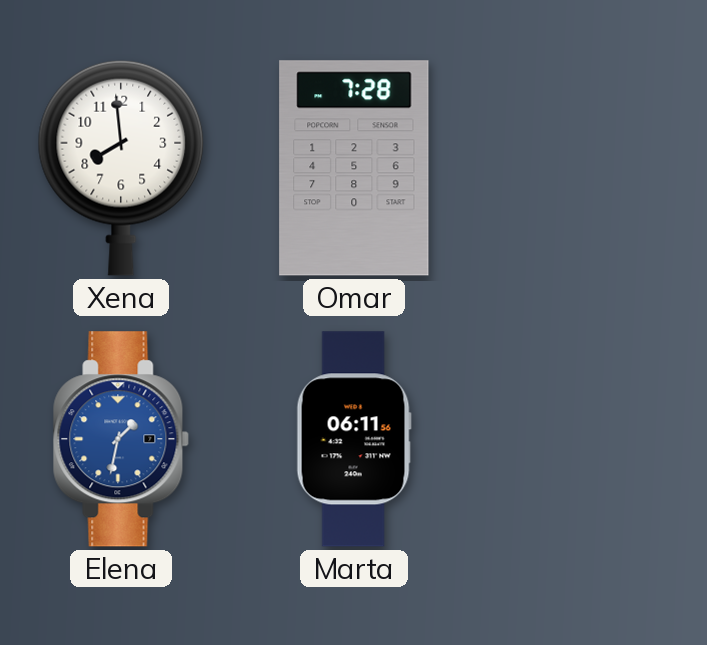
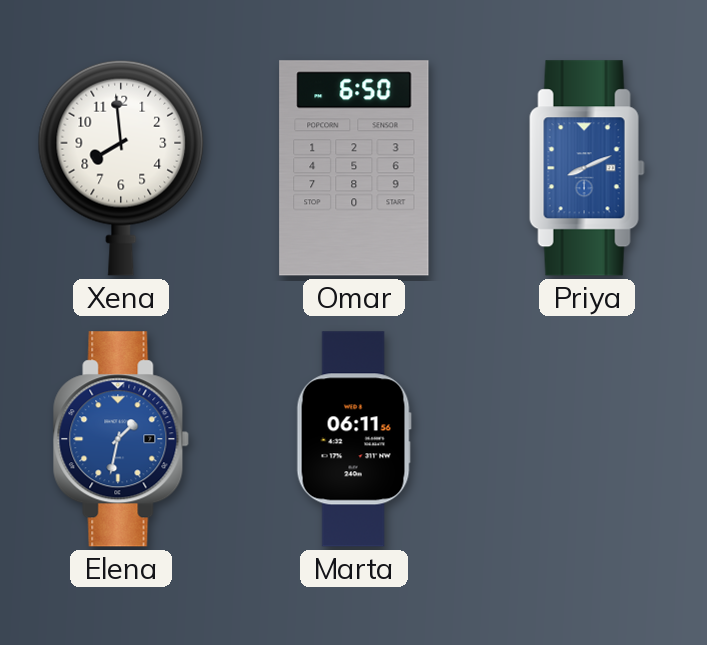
Omar: 7:28 -> 6:50
Priya: none -> 8:11
